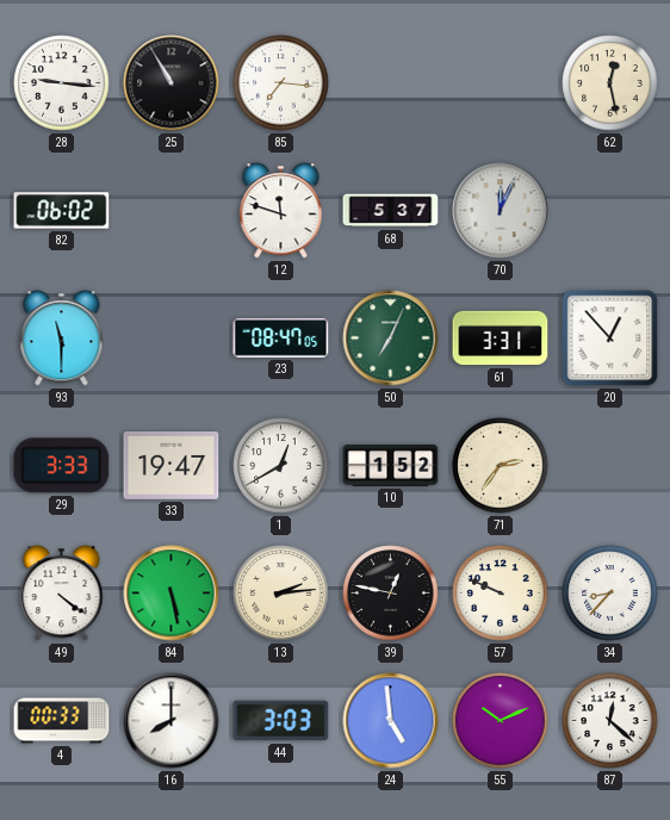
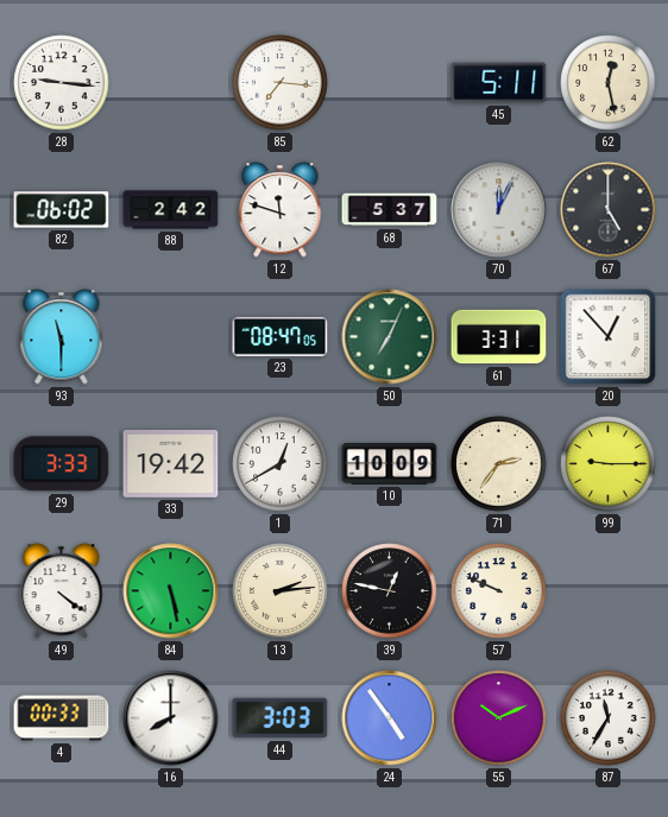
25: 10:55 -> none
45: none -> 5:11
88: none -> 2:42
67: none -> 5:00
33: 19:47 -> 19:42
10: 1:52 -> 10:09
99: none -> 9:15
34: 8:37 -> none
24: 4:59 -> 4:54
87: 12:22 -> 11:35
